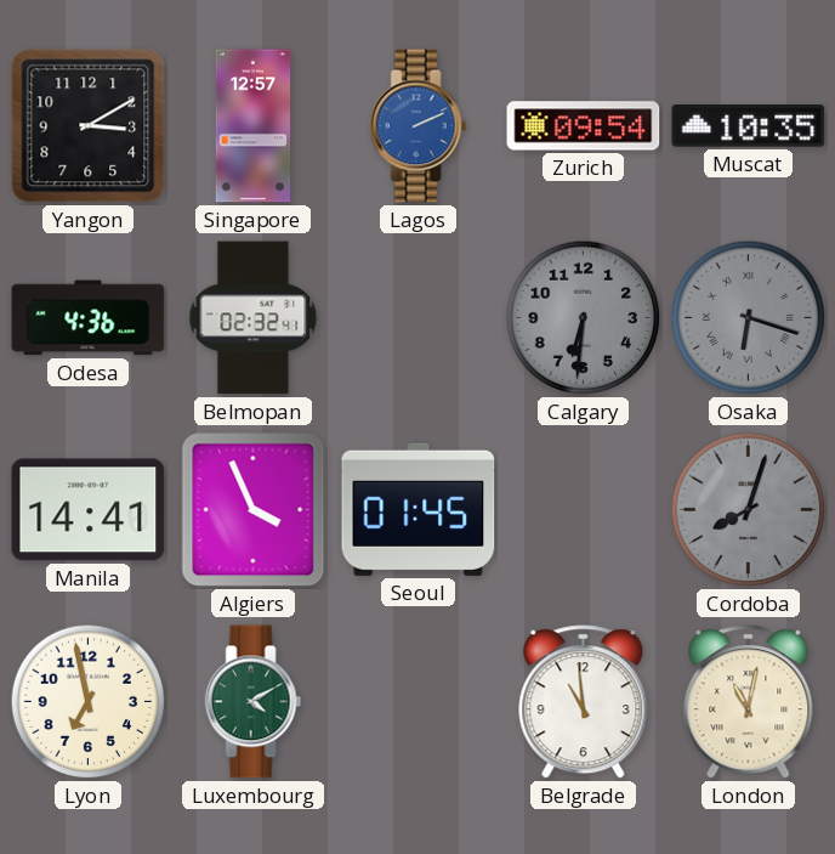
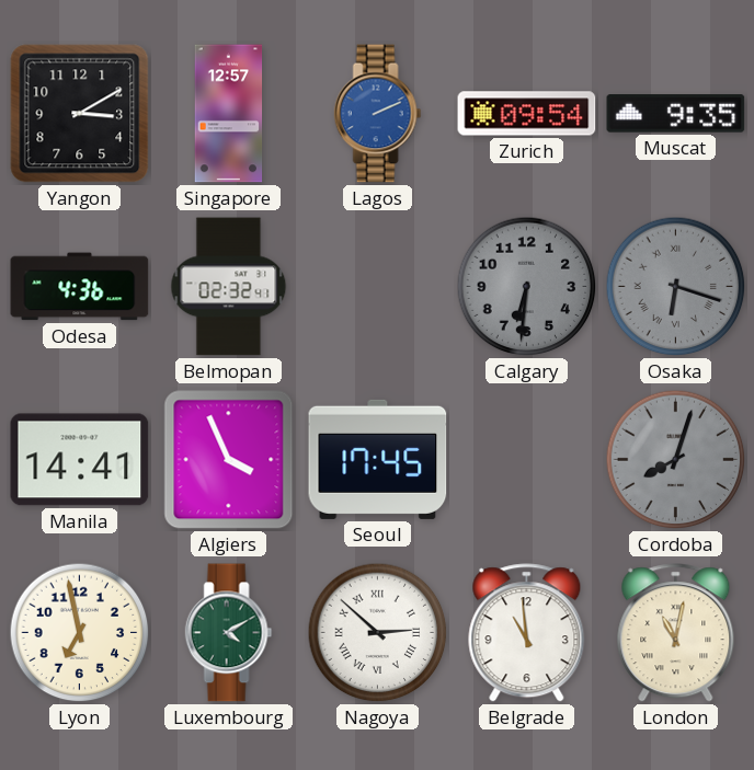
Muscat: 10:35 -> 9:35
Seoul: 01:45 -> 17:45
Nagoya: none -> 2:52
